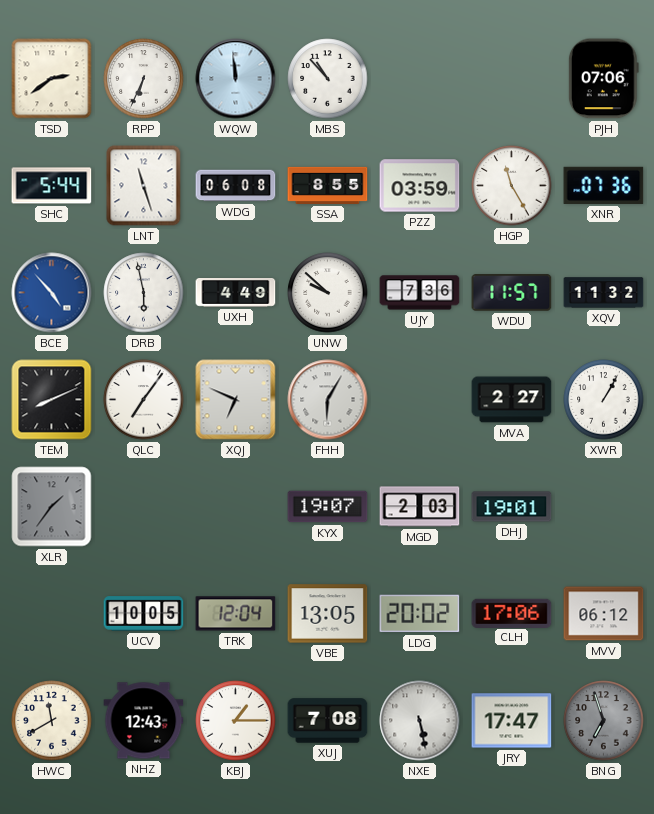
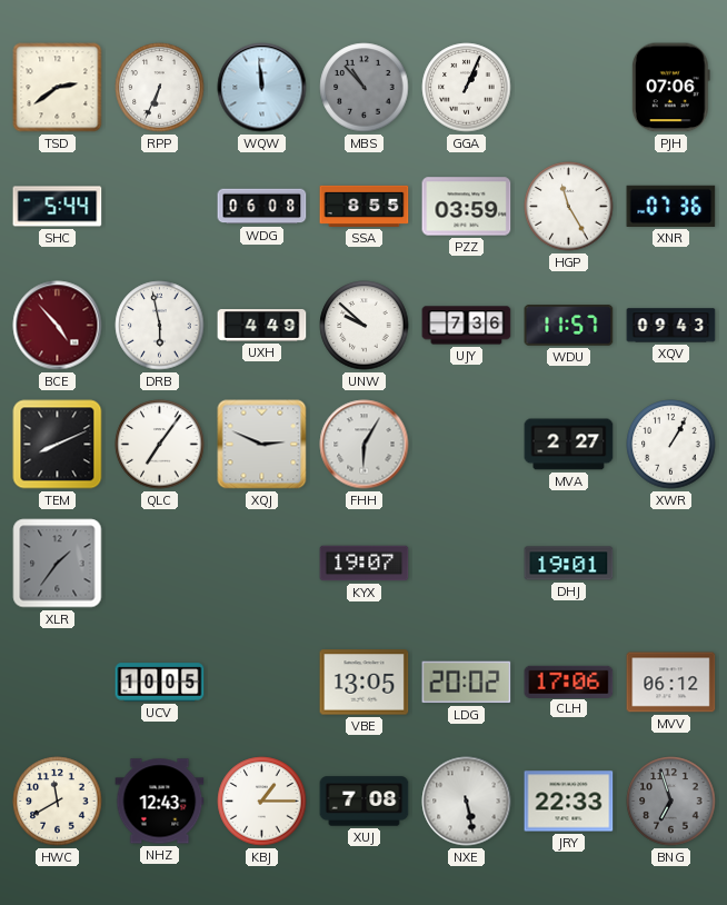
MBS dial: white -> grey
GGA: none -> 1:04
LNT: 11:27 -> none
BCE dial: blue -> burgundy
XQV: 11:32 -> 09:43
XQJ: 6:49 -> 2:49
MGD: 2:03 -> none
TRK: 12:04 -> none
JRY: 17:47 -> 22:33
